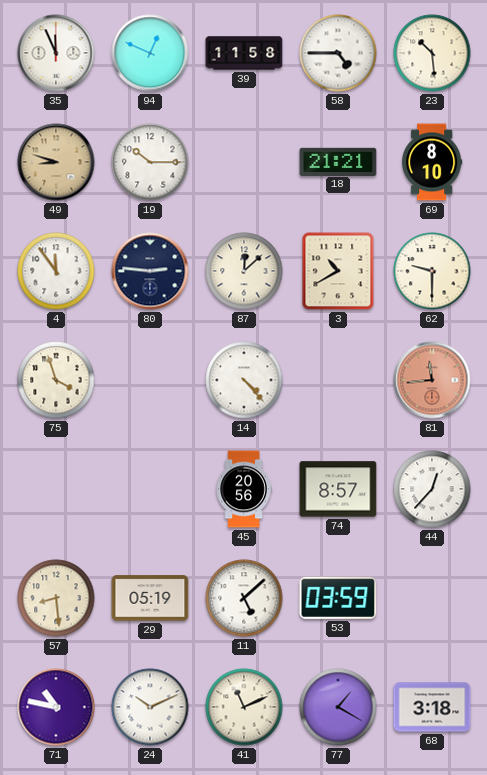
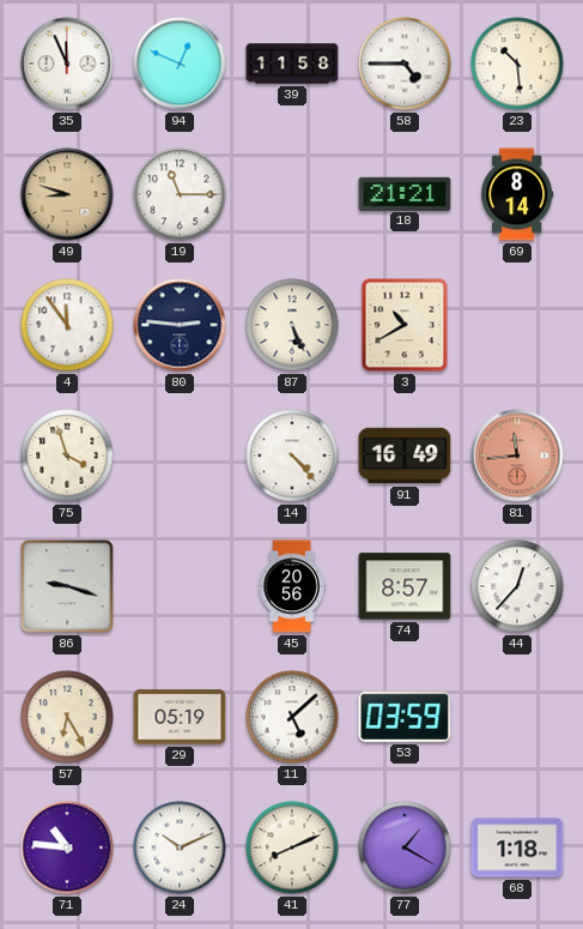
19: 10:15 -> 11:15
69: 8:10 -> 8:14
87: 12:08 -> 5:26
62: 9:30 -> none
91: none -> 16:49
86: none -> 9:18
57: 8:29 -> 6:25
71: 10:47 -> 10:46
41: 11:11 -> 8:11
68: 3:18 -> 1:18
